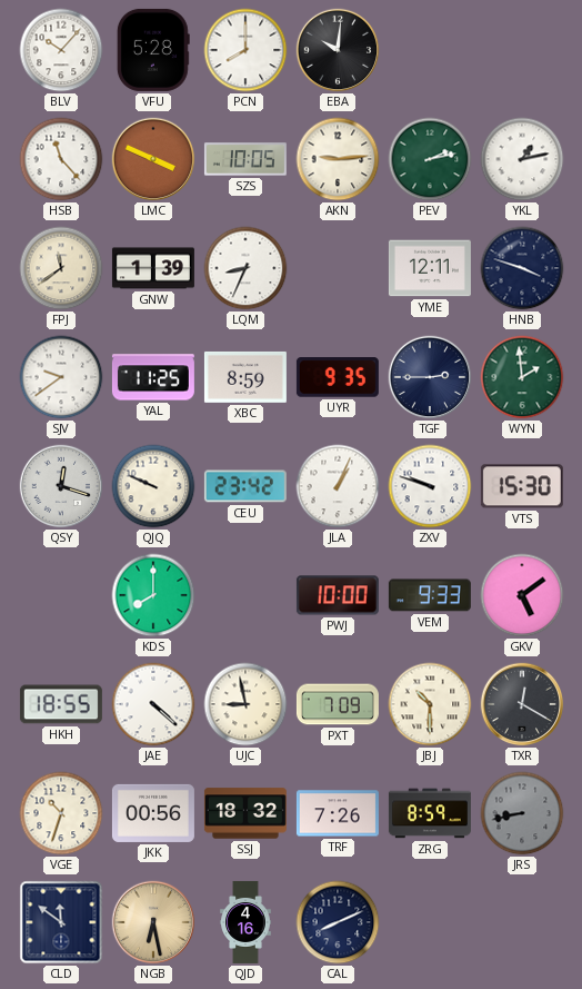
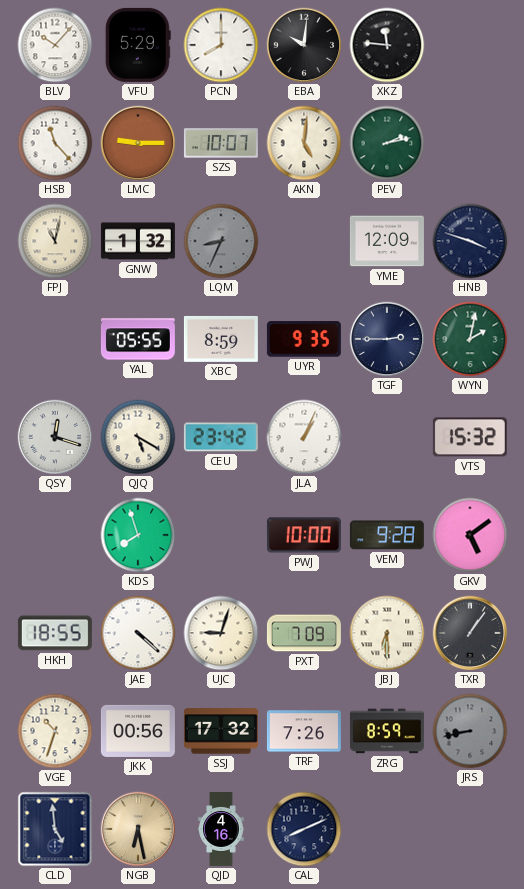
VFU: 5:28 -> 5:29
XKZ: none -> 11:46
LMC: 3:49 -> 9:15
SZS: 10:05 -> 10:07
AKN: 9:14 -> 5:01
YKL: 1:13 -> none
FPJ: 11:39 -> 11:02
GNW: 1:39 -> 1:32
LQM dial: white -> grey
YME: 12:11 -> 12:09
SJV: 9:39 -> none
YAL: 11:25 -> 05:55
WYN: 1:59 -> 2:02
QJQ: 9:49 -> 5:20
ZXV: 9:48 -> none
VTS: 15:30 -> 15:32
KDS: 8:00 -> 7:57
VEM: 9:33 -> 9:28
UJC: 8:58 -> 9:03
JBJ: 10:30 -> 6:30
TXR: 12:20 -> 1:06
SSJ: 18:32 -> 17:32
CLD: 11:51 -> 4:59
